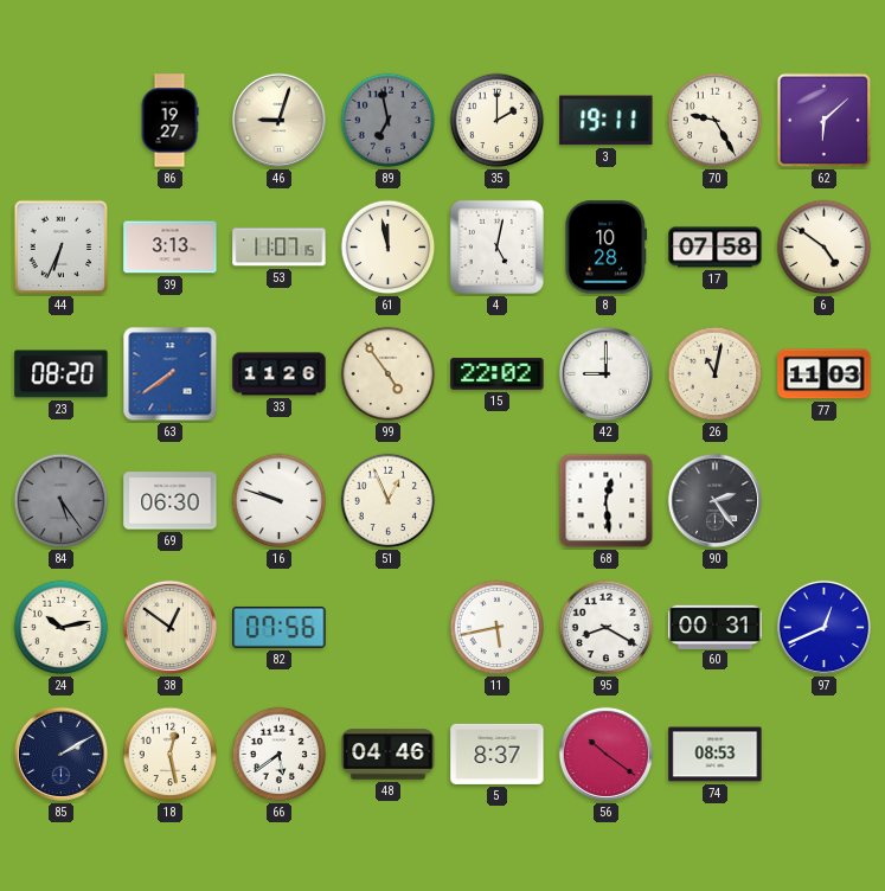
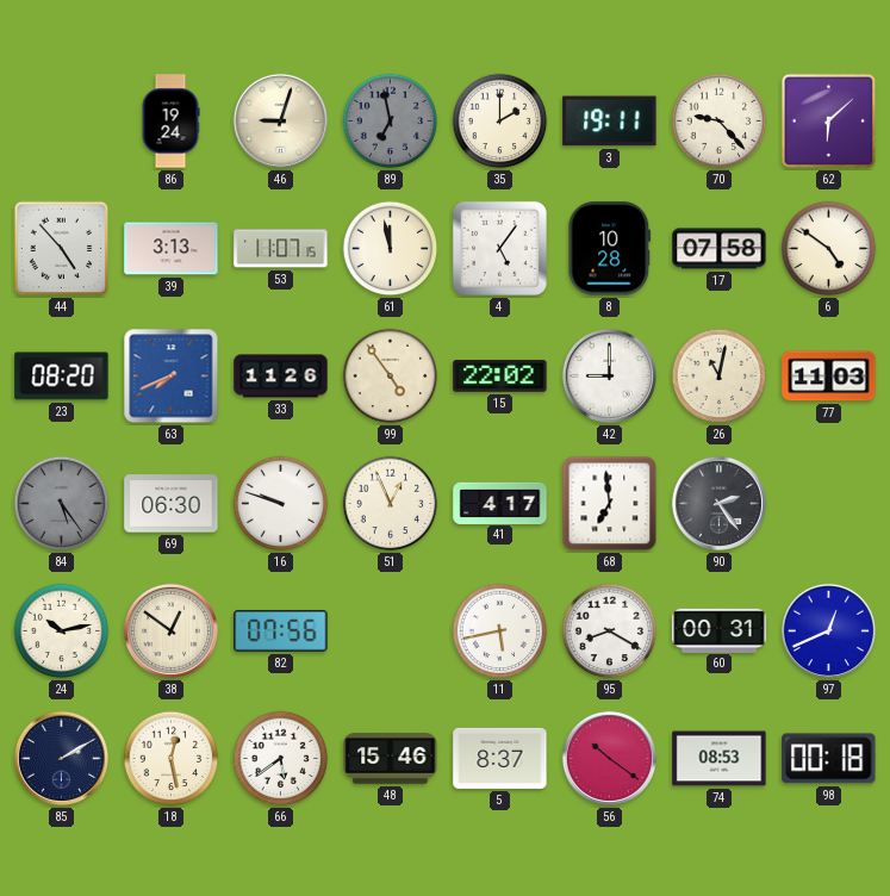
86: 19:27 -> 19:24
70: 9:25 -> 9:23
44: 6:34 -> 4:53
4: 5:02 -> 5:06
63: 7:39 -> 7:41
41: none -> 4:17
68: 12:29 -> 6:59
48: 04:46 -> 15:46
98: none -> 00:18
